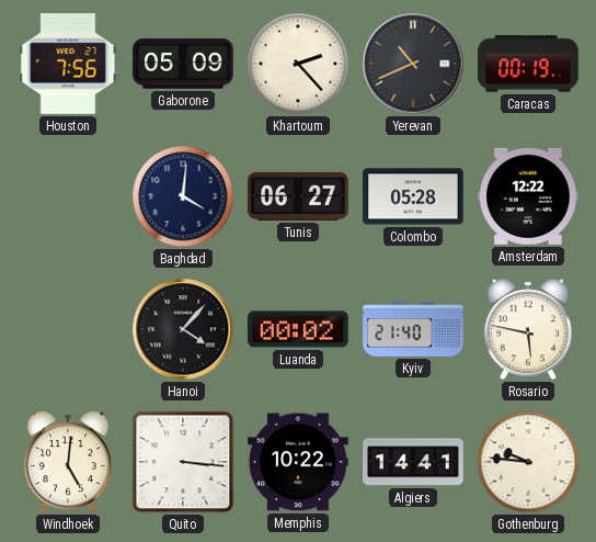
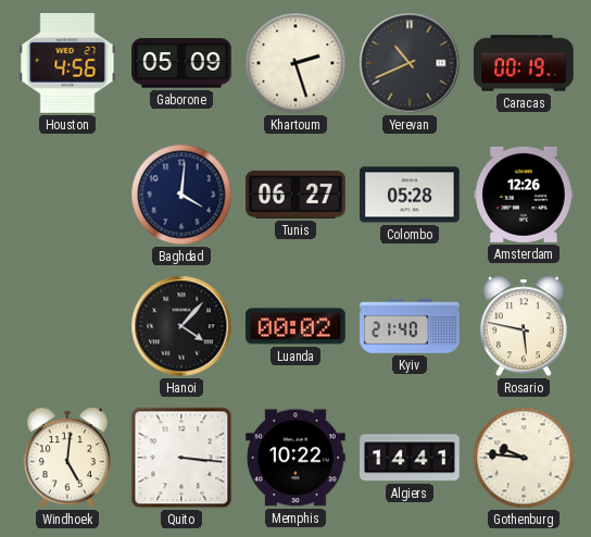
Houston: 7:56 -> 4:56
Khartoum: 2:23 -> 2:27
Amsterdam: 12:22 -> 12:26
